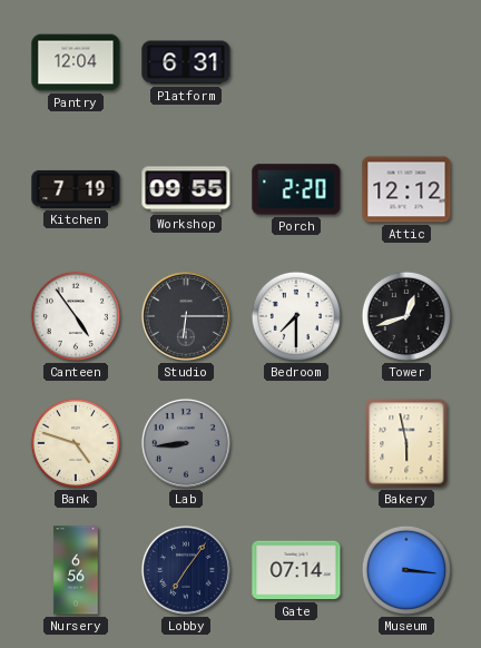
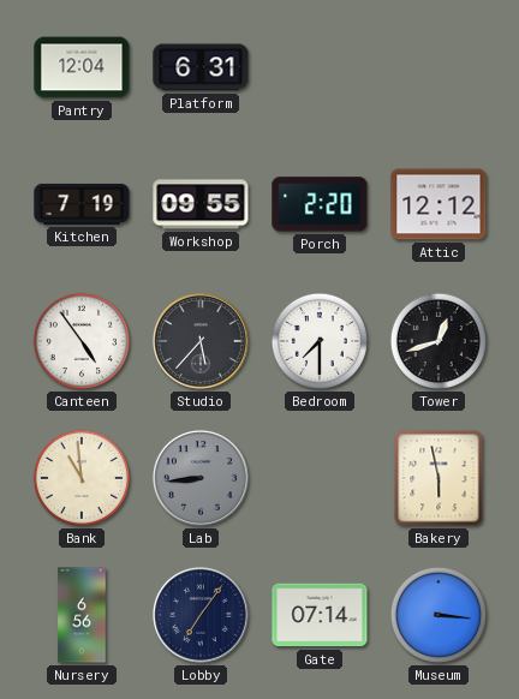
Studio: 6:15 -> 5:37
Bank: 4:48 -> 10:59
